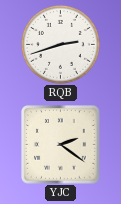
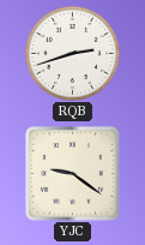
YJC: 2:21 -> 9:21
